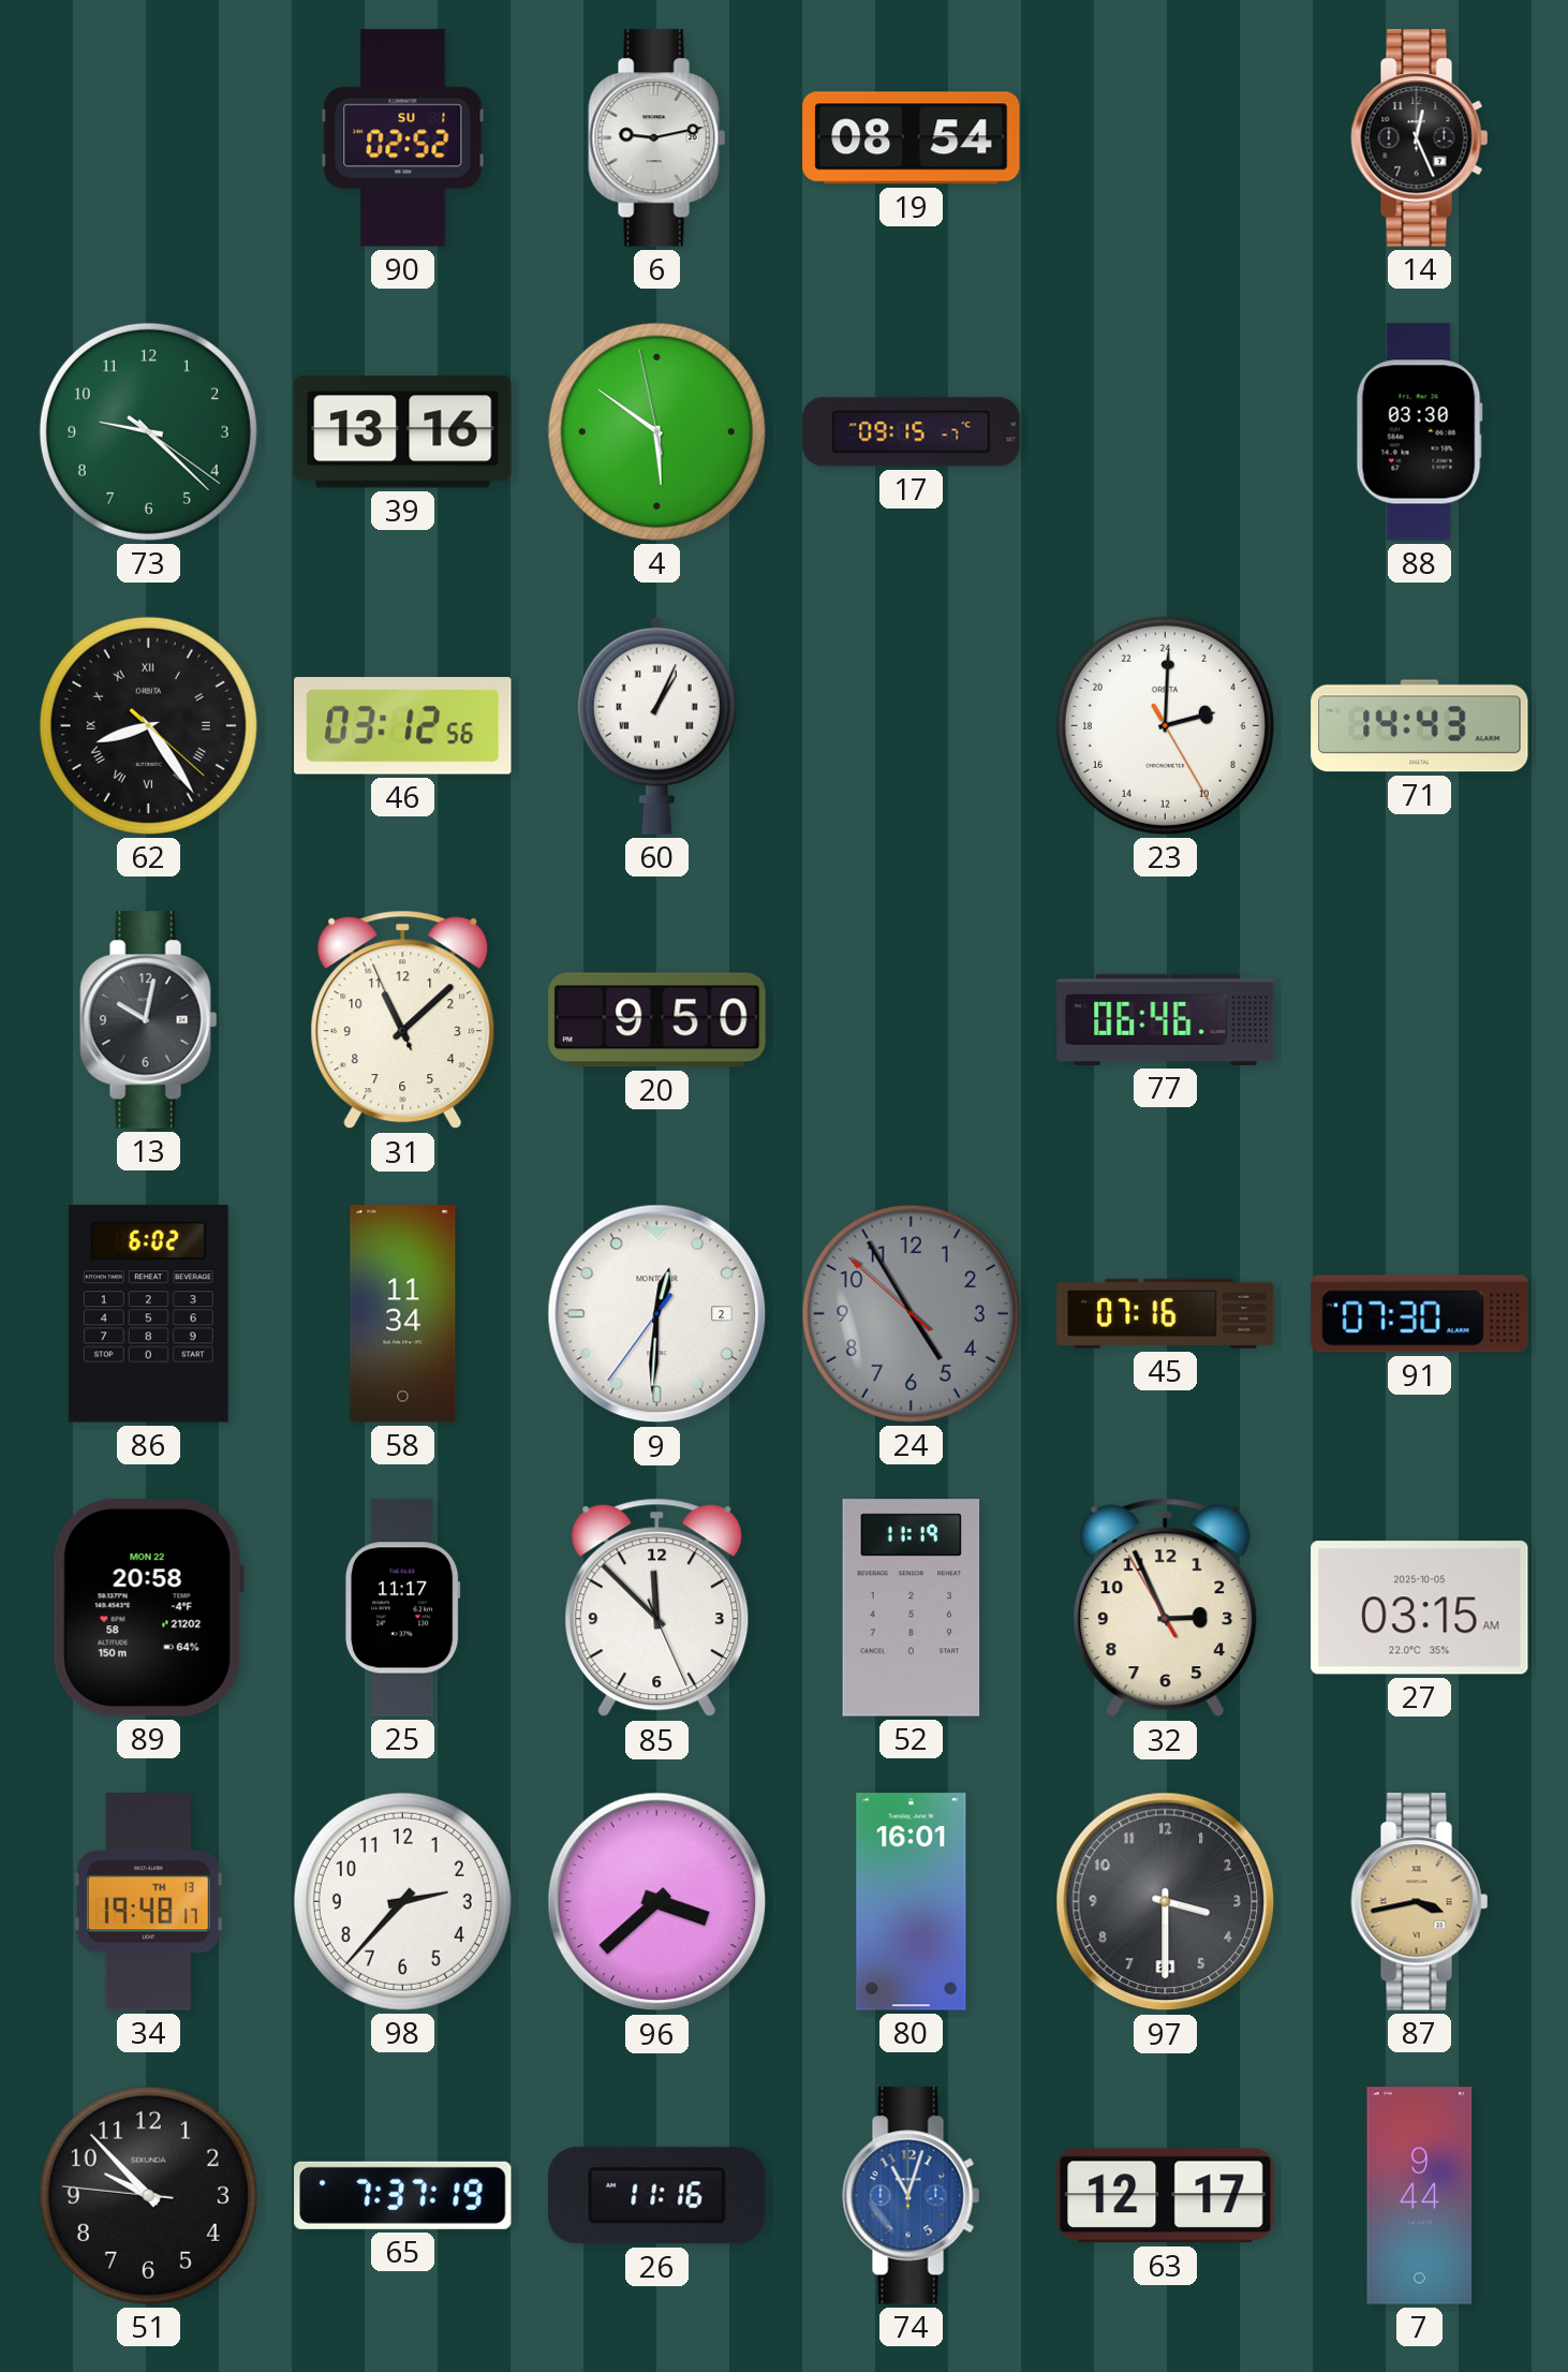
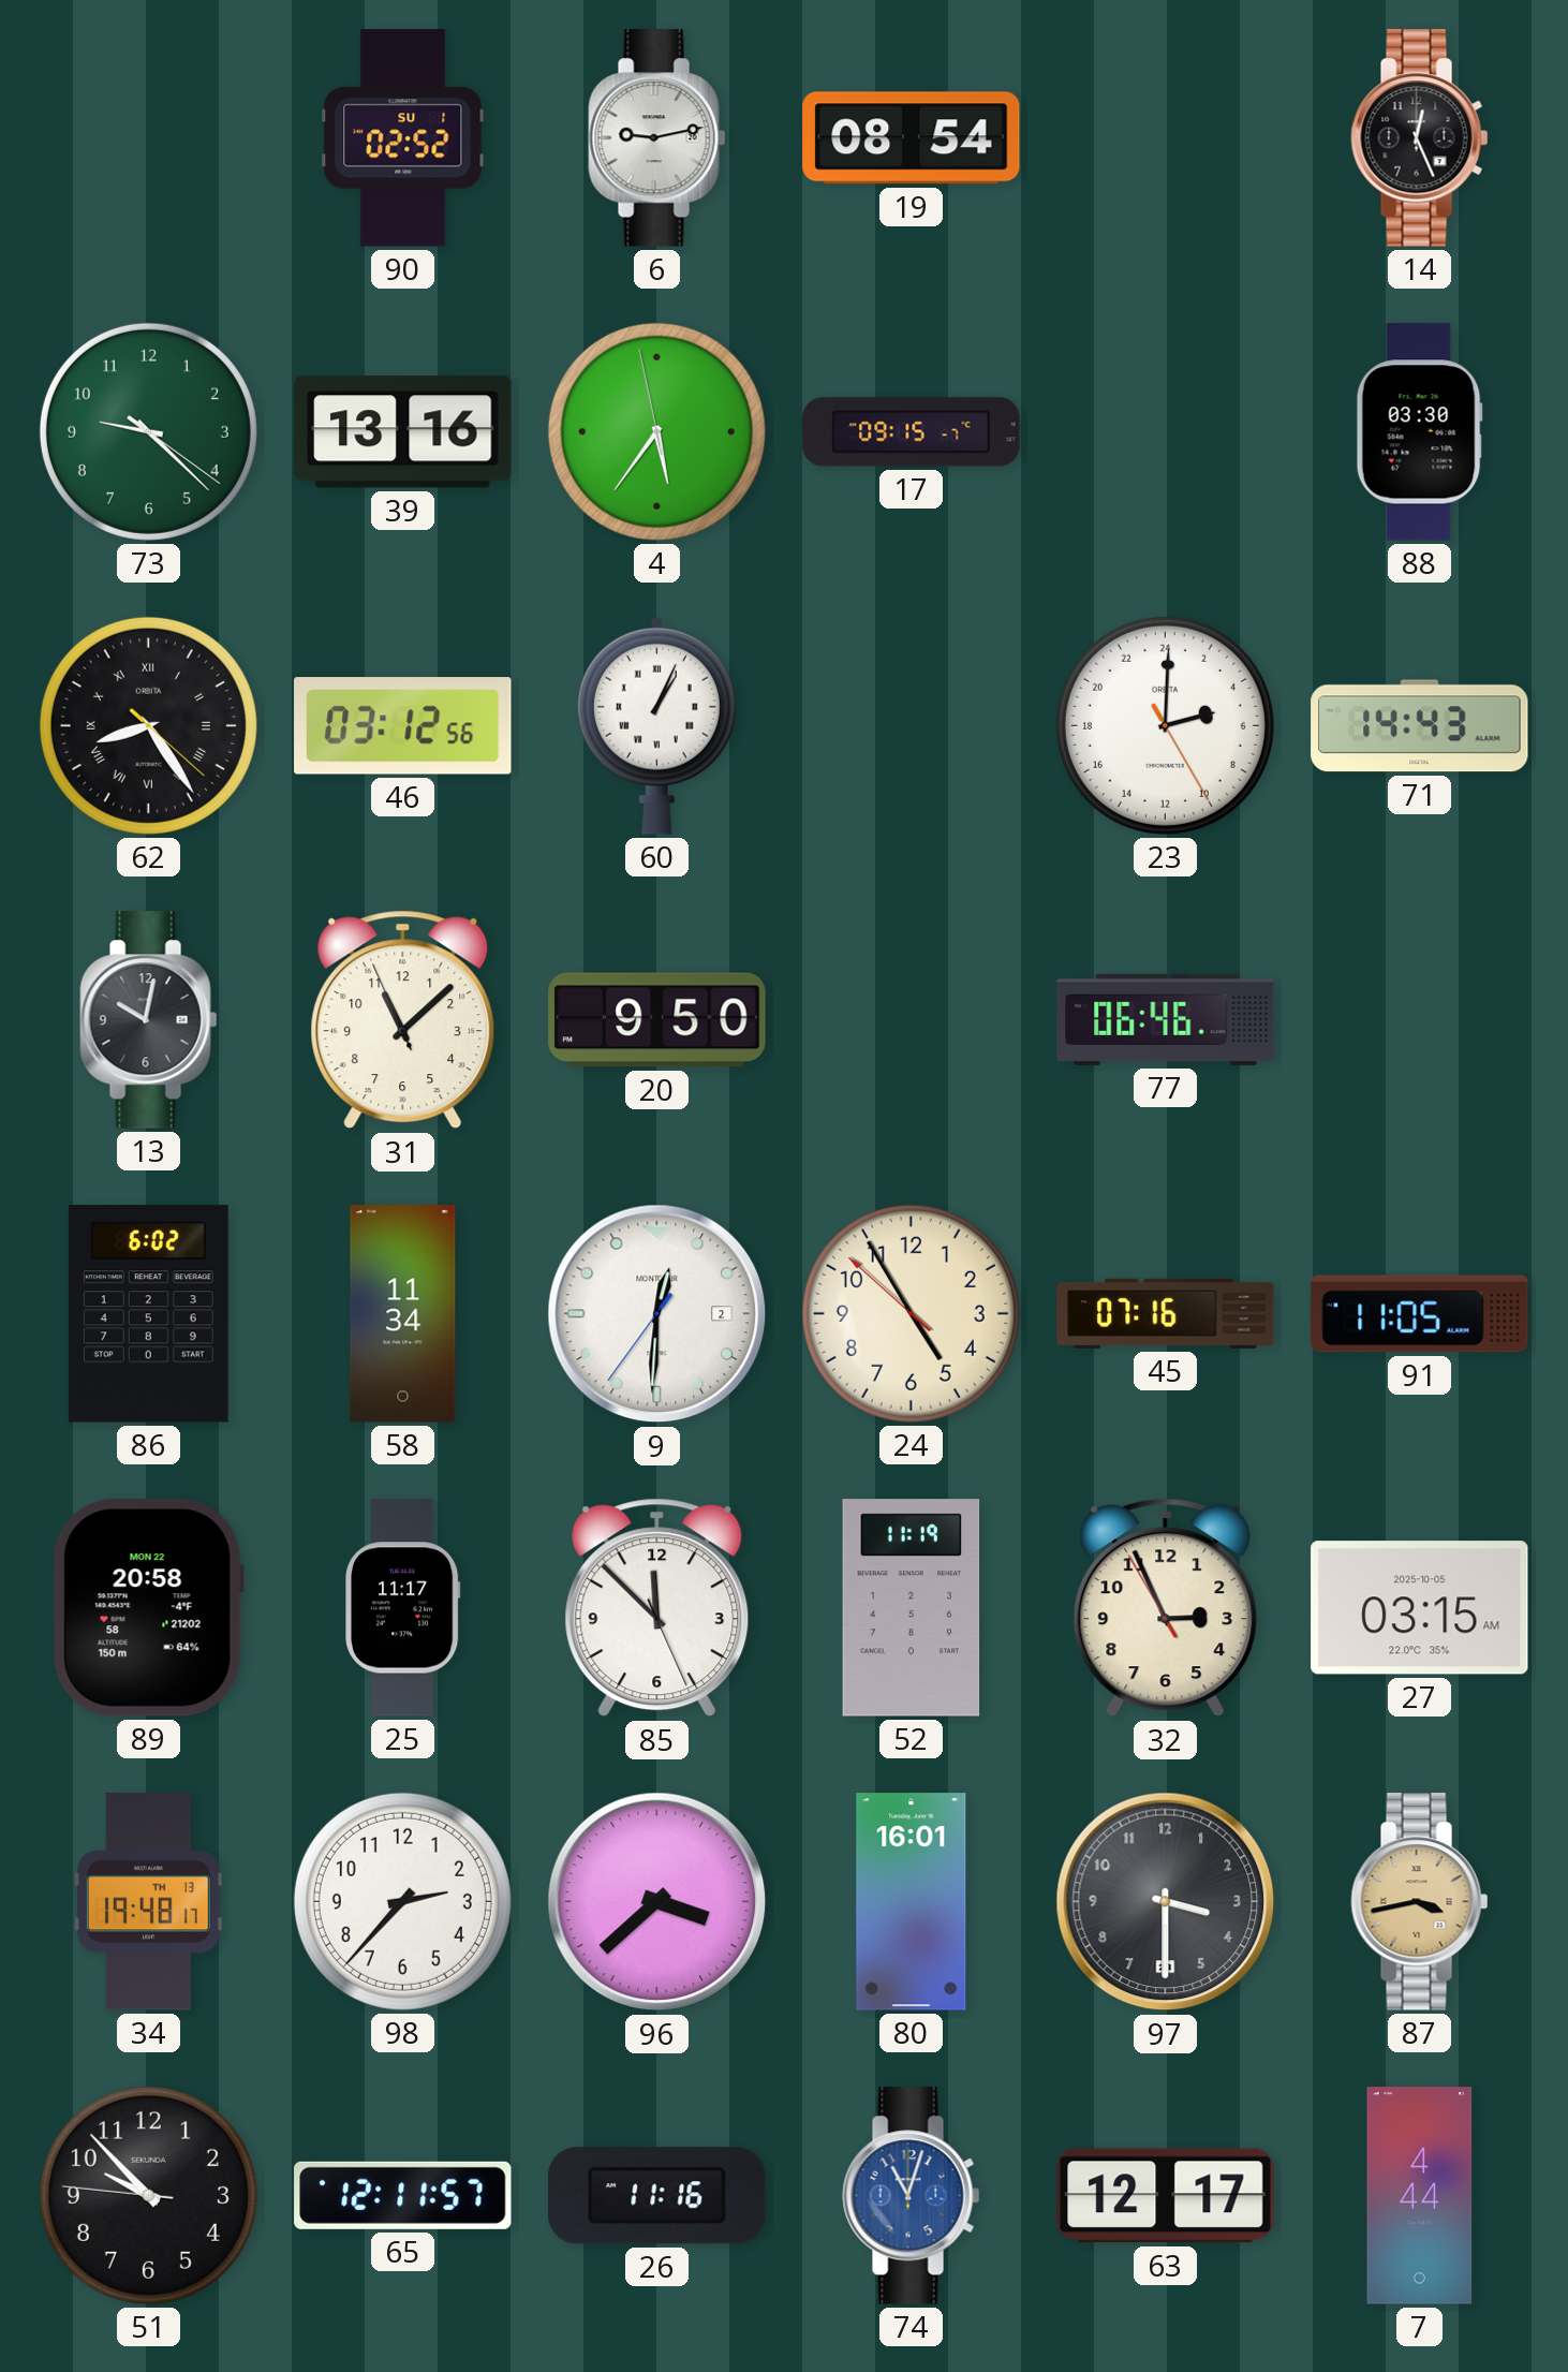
4: 5:50 -> 5:35
24 dial: grey -> cream
91: 07:30 -> 11:05
65: 7:37 -> 12:11
7: 9:44 -> 4:44
